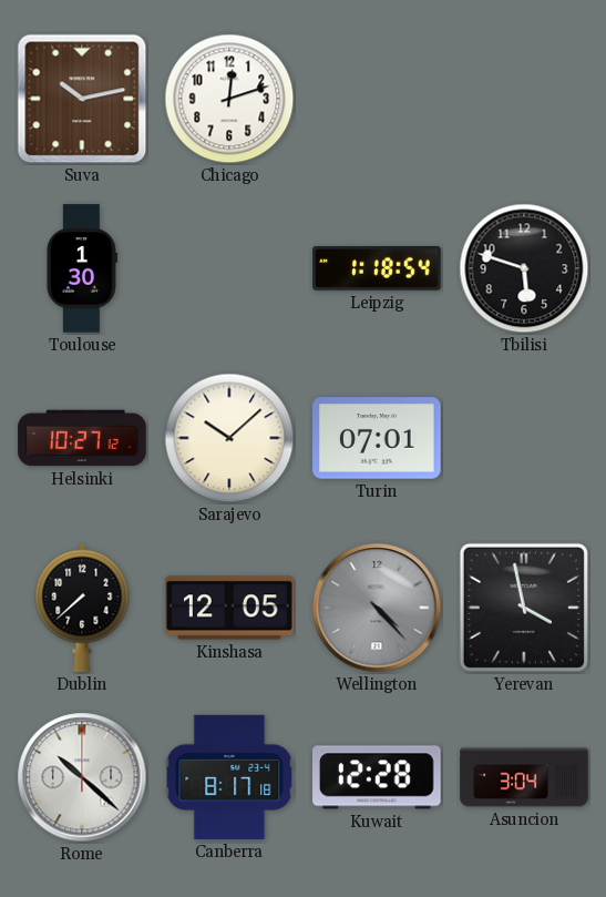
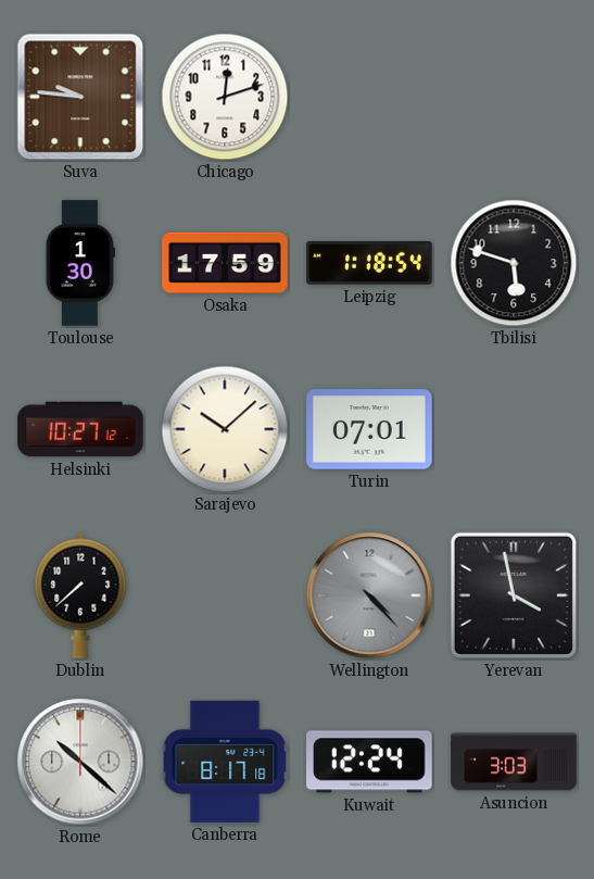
Suva: 10:13 -> 9:46
Osaka: none -> 17:59
Kinshasa: 12:05 -> none
Kuwait: 12:28 -> 12:24
Asuncion: 3:04 -> 3:03
